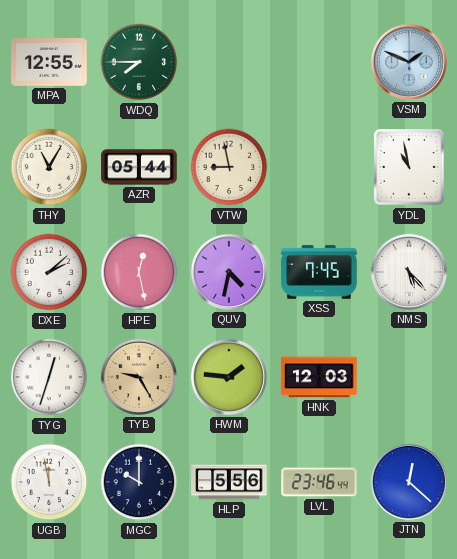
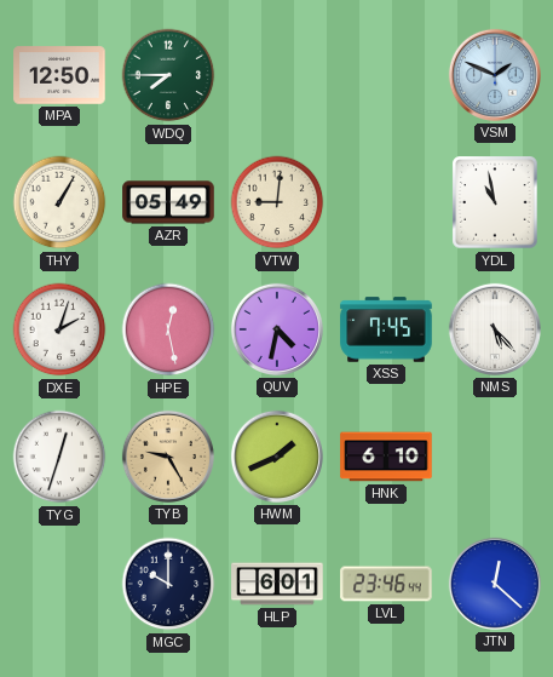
MPA: 12:55 -> 12:50
THY: 11:05 -> 1:05
AZR: 05:44 -> 05:49
VTW: 8:58 -> 9:01
DXE: 2:08 -> 2:03
HWM: 1:46 -> 1:41
HNK: 12:03 -> 6:10
UGB: 11:58 -> none
HLP: 5:56 -> 6:01
